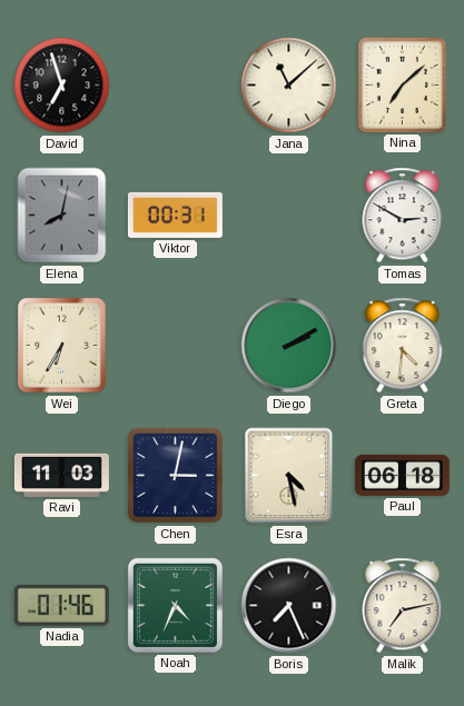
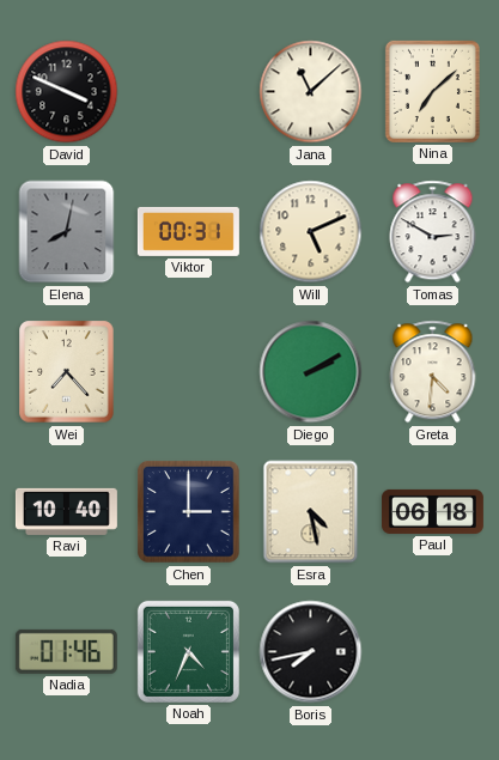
David: 6:57 -> 3:49
Will: none -> 5:11
Wei: 6:35 -> 7:23
Ravi: 11:03 -> 10:40
Chen: 3:02 -> 3:00
Boris: 7:26 -> 7:43
Malik: 7:13 -> none
